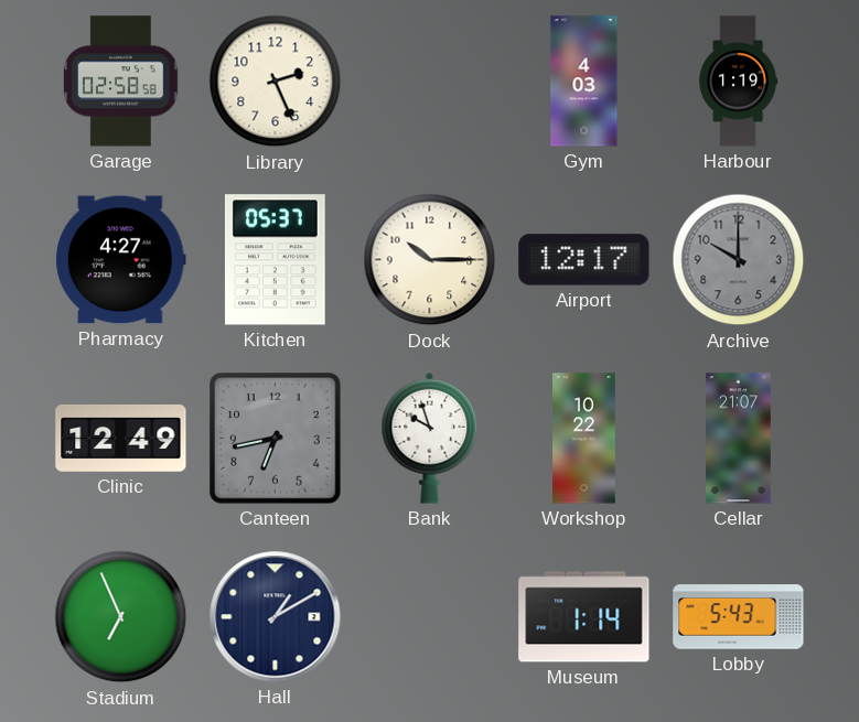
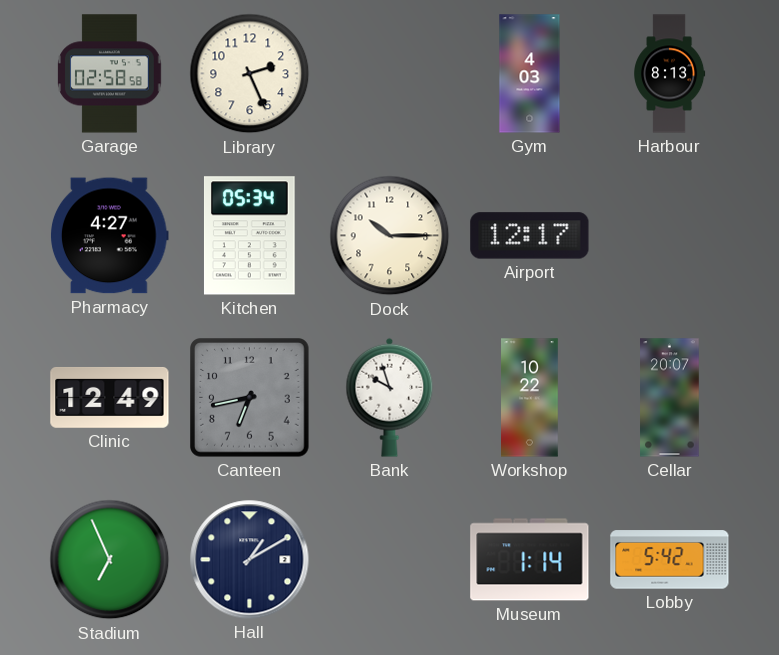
Harbour: 1:19 -> 8:13
Kitchen: 05:37 -> 05:34
Archive: 10:00 -> none
Cellar: 21:07 -> 20:07
Lobby: 5:43 -> 5:42
